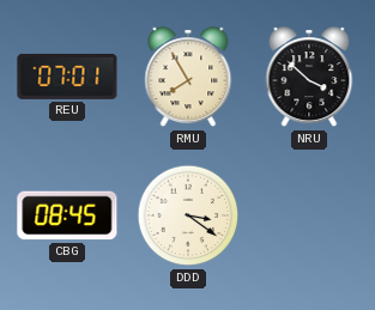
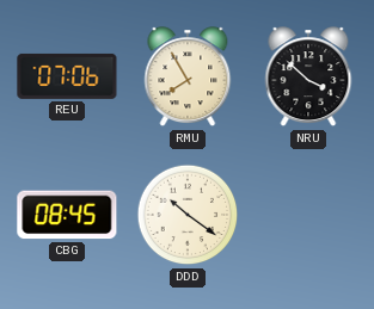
REU: 07:01 -> 07:06
DDD: 3:21 -> 10:21
